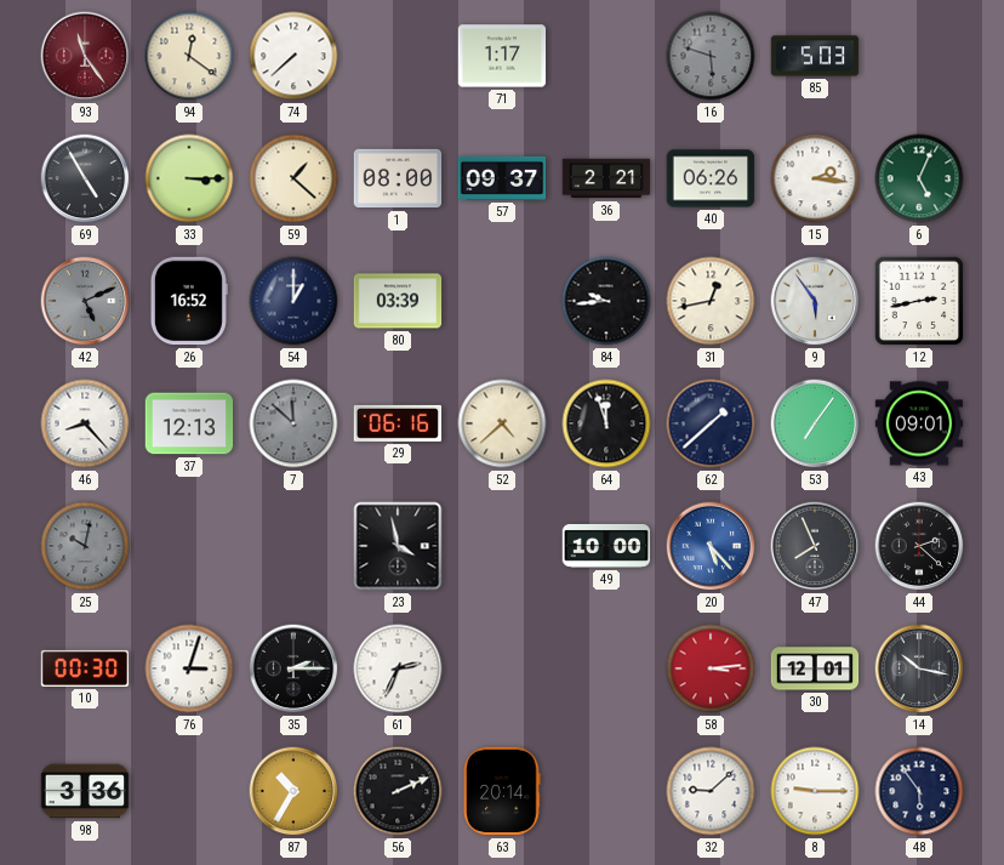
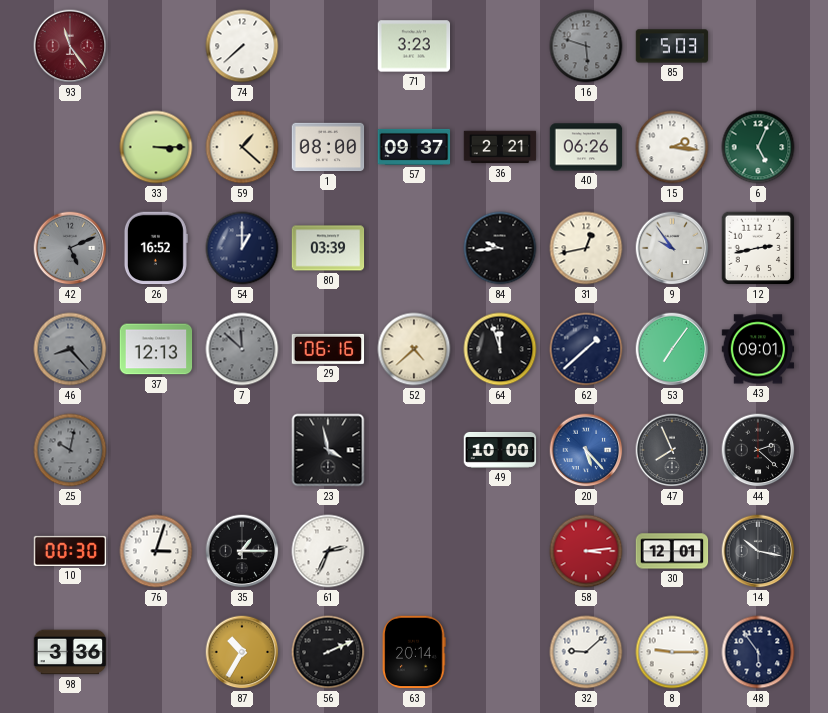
94: 12:21 -> none
71: 1:17 -> 3:23
69: 4:55 -> none
9: 5:54 -> 9:54
46 dial: white -> grey
35: 2:15 -> 1:15
